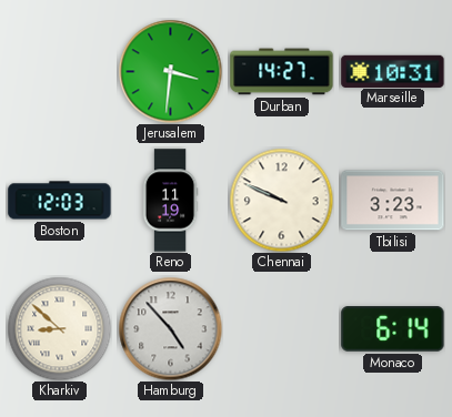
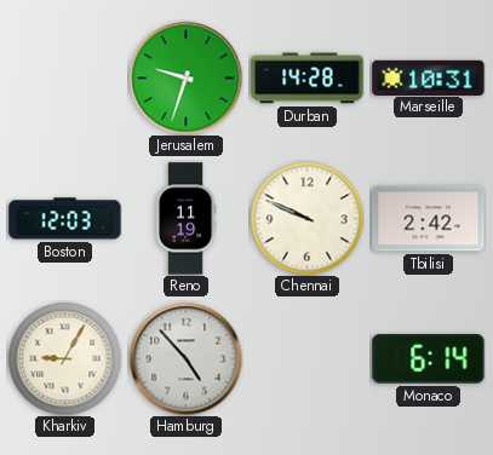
Jerusalem: 3:31 -> 9:33
Durban: 14:27 -> 14:28
Tbilisi: 3:23 -> 2:42
Kharkiv: 8:52 -> 9:05
